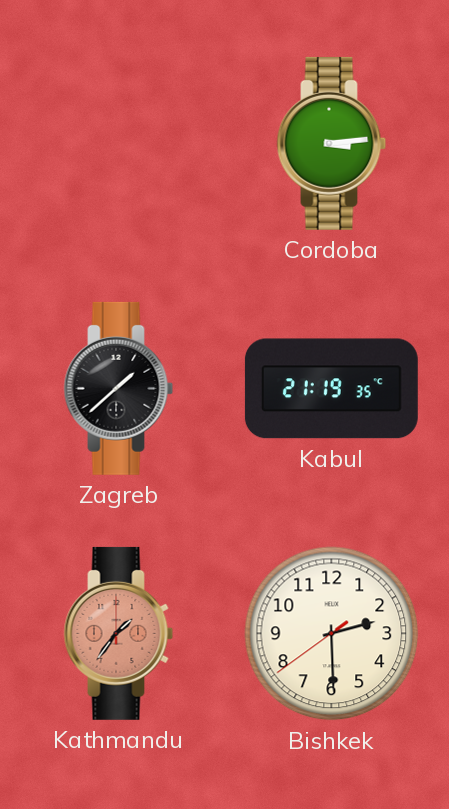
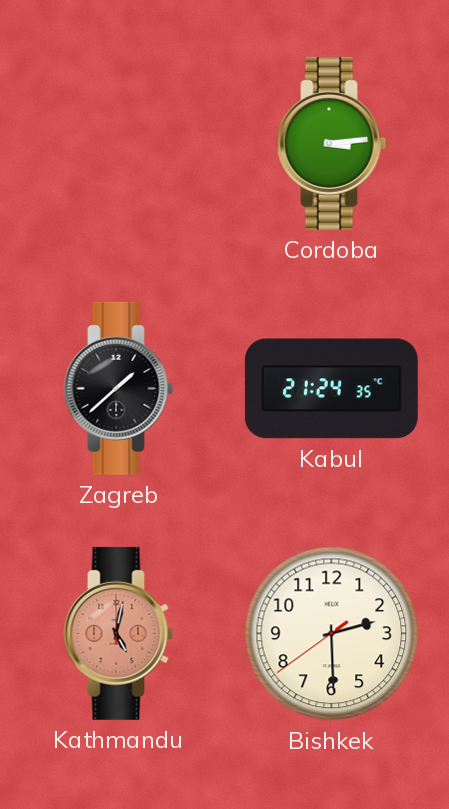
Kabul: 21:19 -> 21:24
Kathmandu: 1:36 -> 5:02
